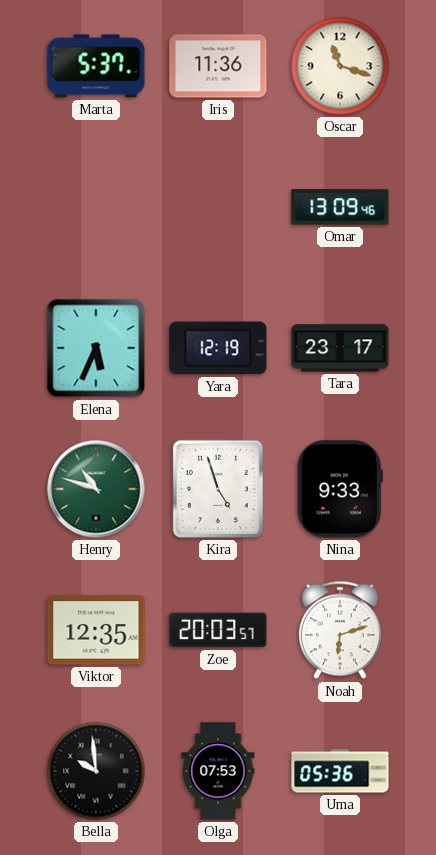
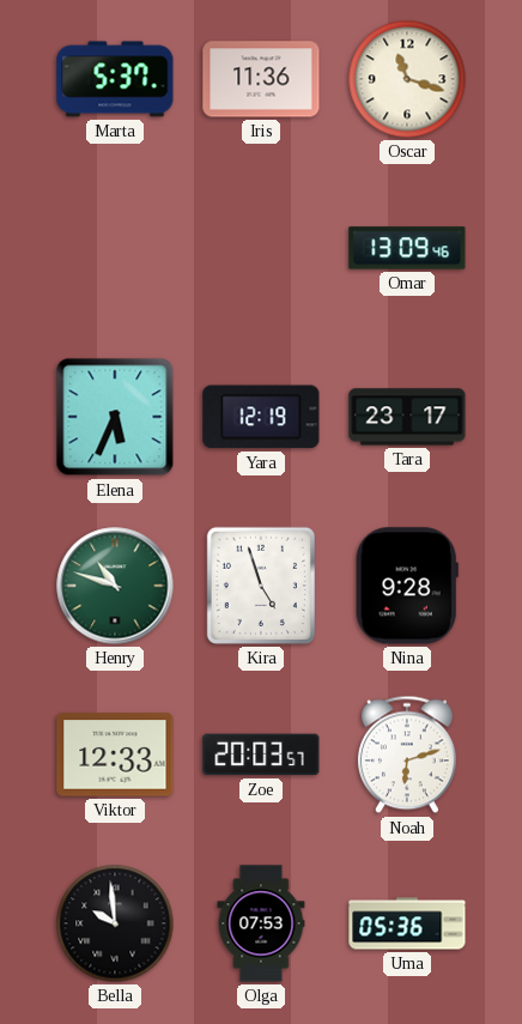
Nina: 9:33 -> 9:28
Viktor: 12:35 -> 12:33
